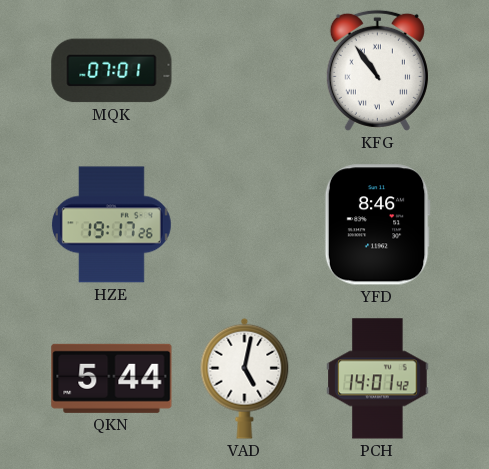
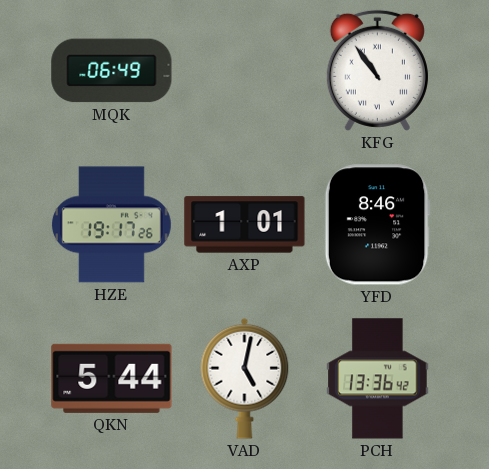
MQK: 07:01 -> 06:49
AXP: none -> 1:01
PCH: 14:01 -> 13:36
